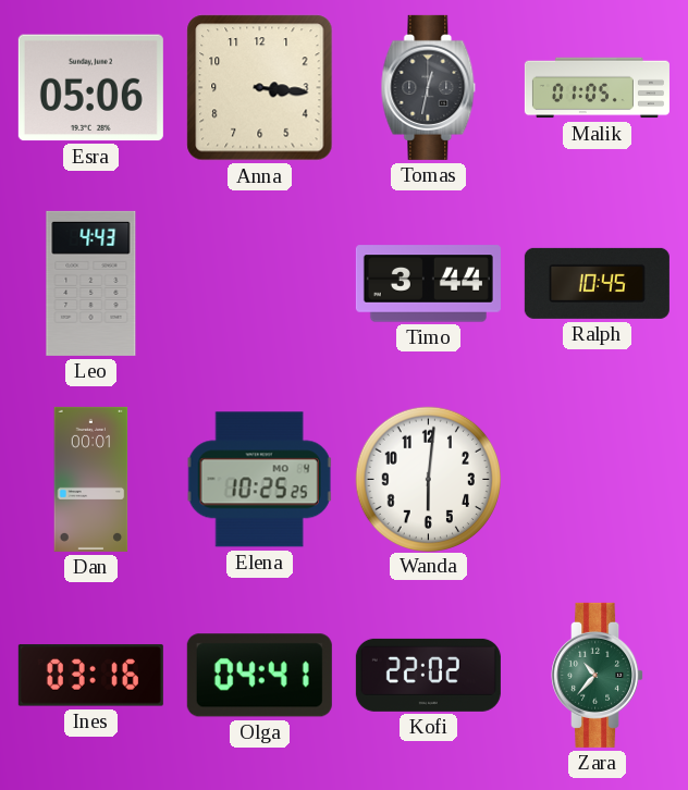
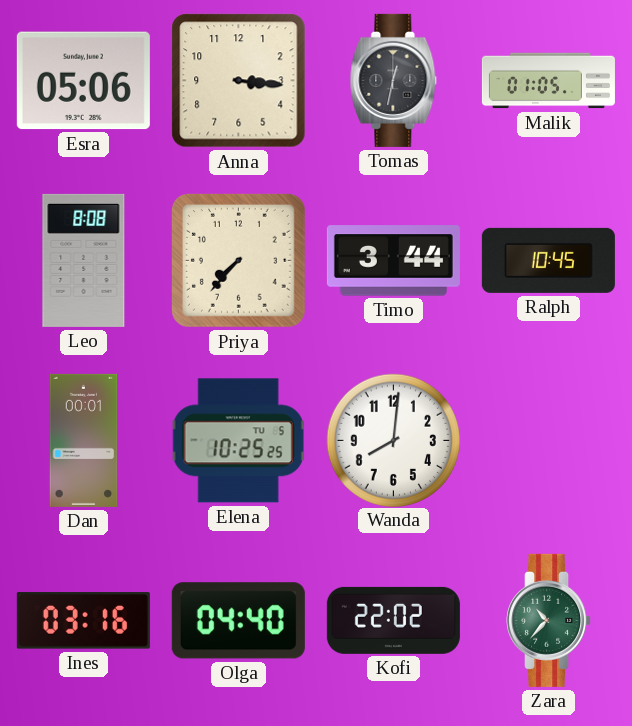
Leo: 4:43 -> 8:08
Priya: none -> 7:37
Elena date: MO 4 -> TU 5
Wanda: 6:01 -> 8:01
Olga: 04:41 -> 04:40
